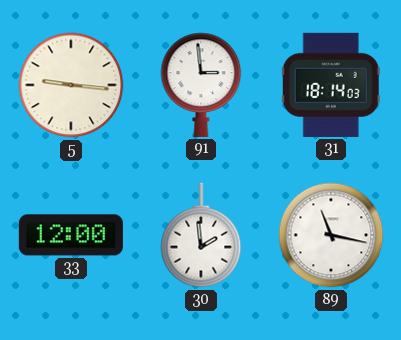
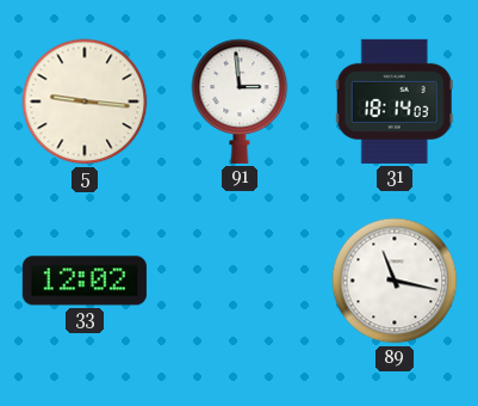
33: 12:00 -> 12:02
30: 1:59 -> none
